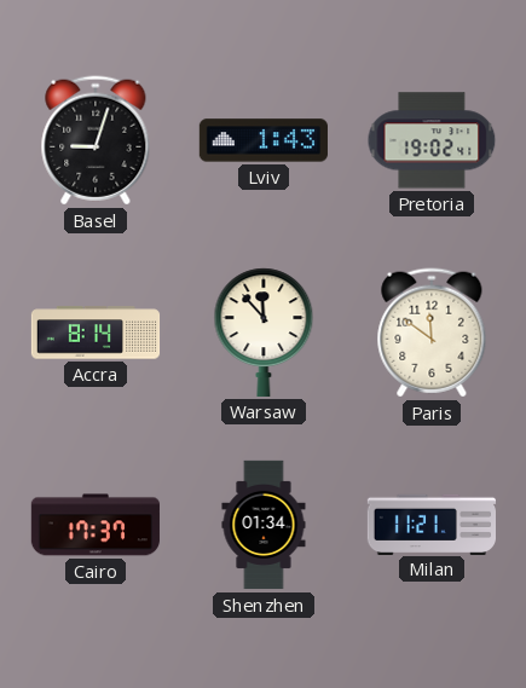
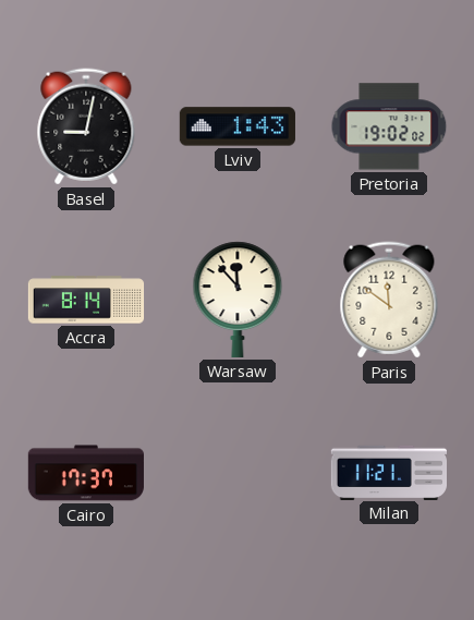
Basel: 9:03 -> 9:02
Pretoria: 19:02:41 -> 19:02:02
Shenzhen: 01:34 -> none
